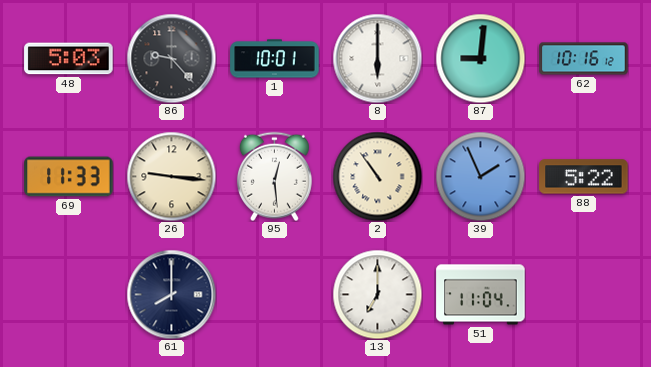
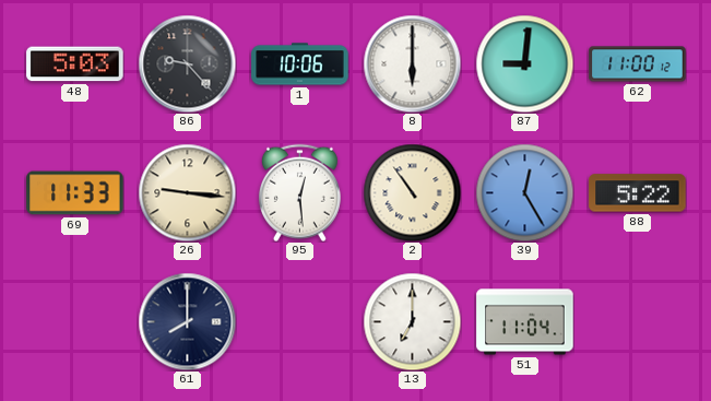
1: 10:01 -> 10:06
62: 10:16 -> 11:00
39: 1:56 -> 12:25
